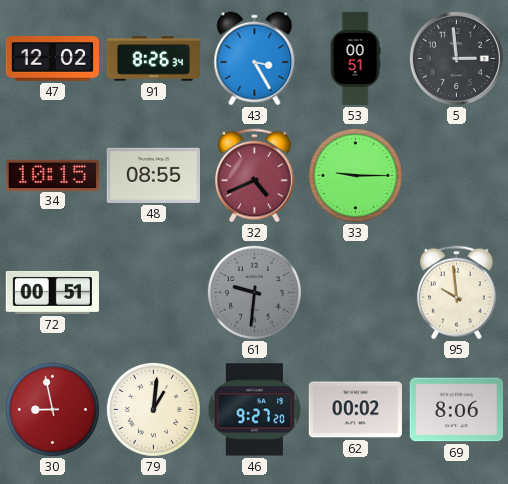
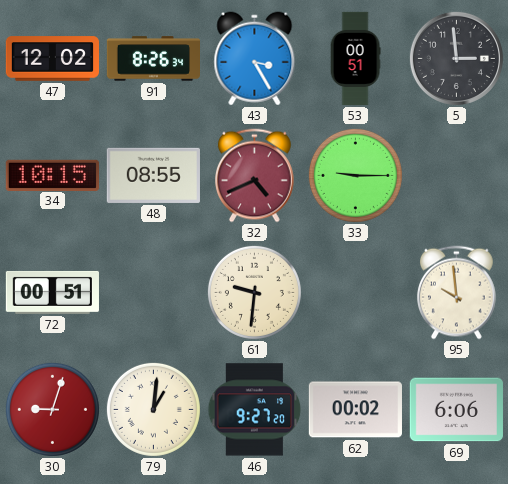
61 dial: grey -> cream
30: 8:58 -> 9:03
69: 8:06 -> 6:06
